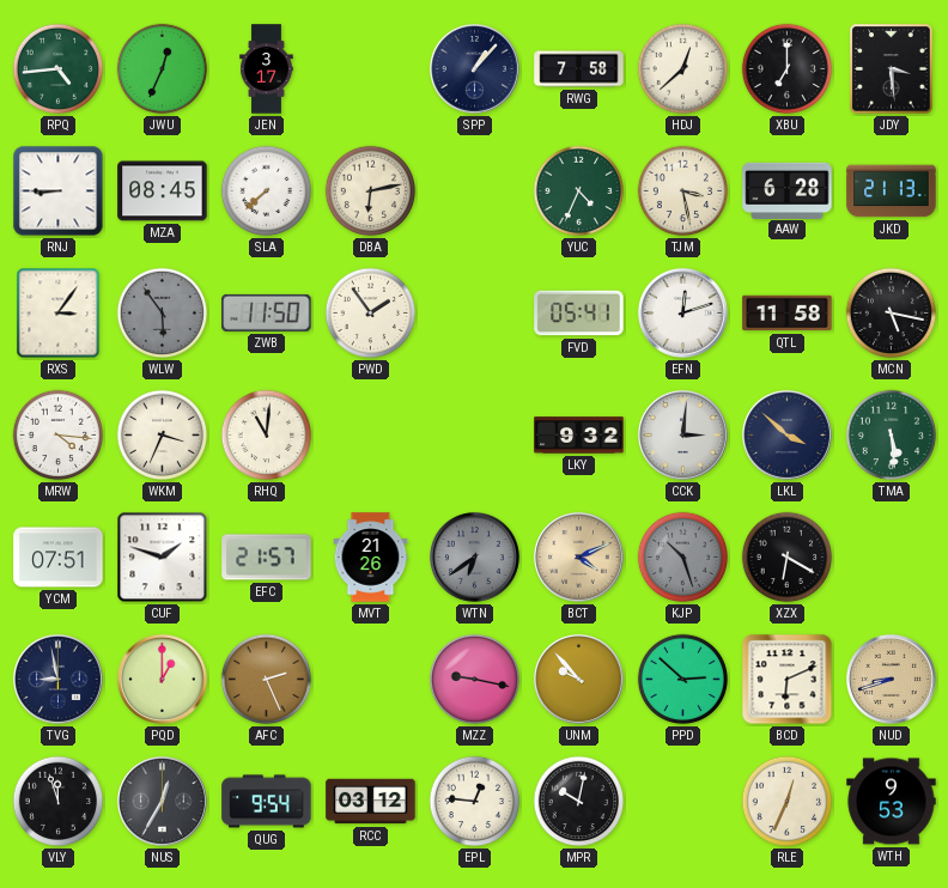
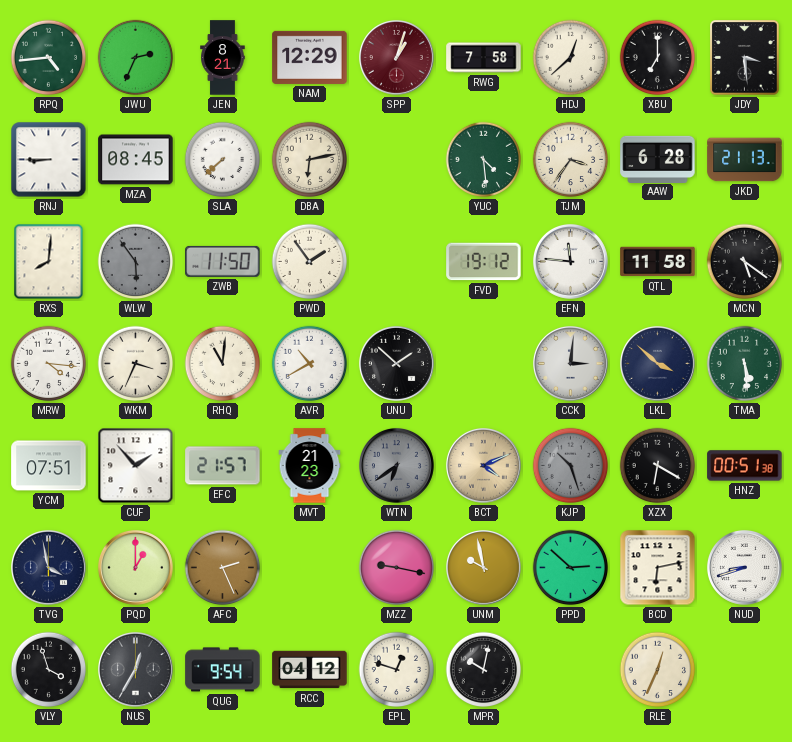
JWU: 12:34 -> 2:34
JEN: 3:17 -> 8:21
NAM: none -> 12:29
SPP: 1:07 -> 1:03
SPP dial: navy -> burgundy
YUC: 4:34 -> 4:29
TJM: 3:28 -> 3:36
RXS: 3:06 -> 8:01
FVD: 05:41 -> 19:12
EFN: 12:12 -> 11:46
MCN: 5:17 -> 5:21
AVR: none -> 10:40
UNU: none -> 1:52
LKY: 9:32 -> none
CUF: 1:48 -> 1:53
MVT: 21:26 -> 21:23
HNZ: none -> 00:51
TVG: 8:58 -> 3:58
UNM: 9:53 -> 9:58
BCD: 6:11 -> 6:13
NUD dial: champagne -> white
VLY: 11:57 -> 3:57
RCC: 03:12 -> 04:12
EPL: 12:46 -> 12:48
WTH: 9:53 -> none
